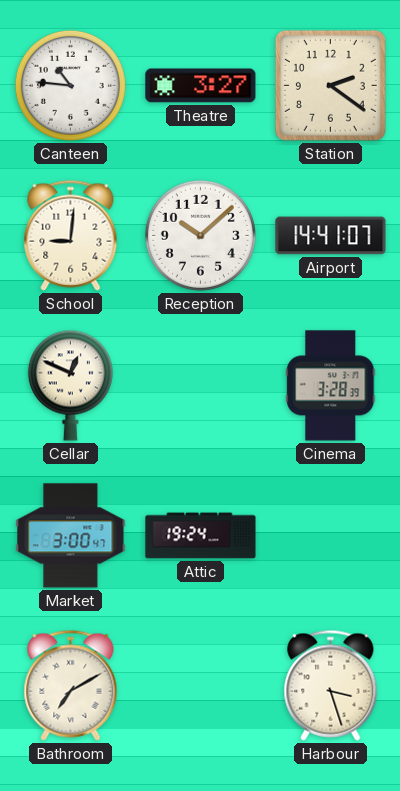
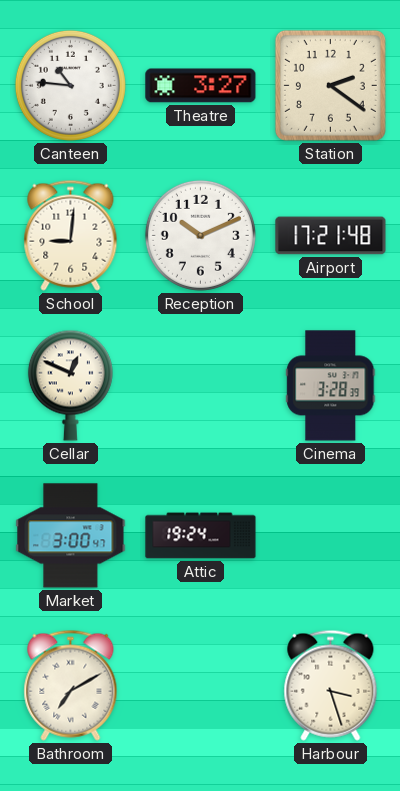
Reception: 10:08 -> 10:11
Airport: 14:41 -> 17:21
